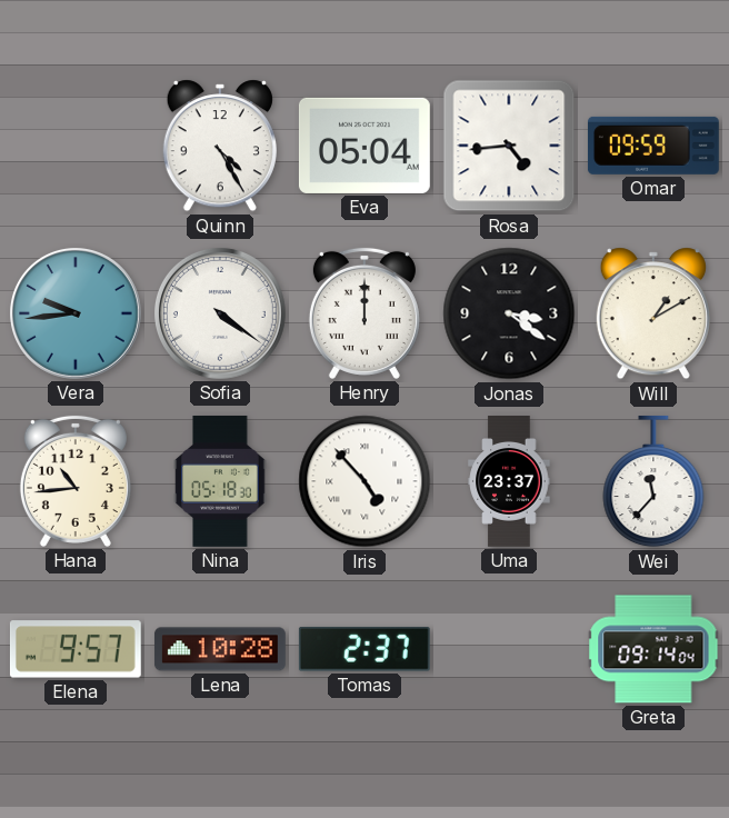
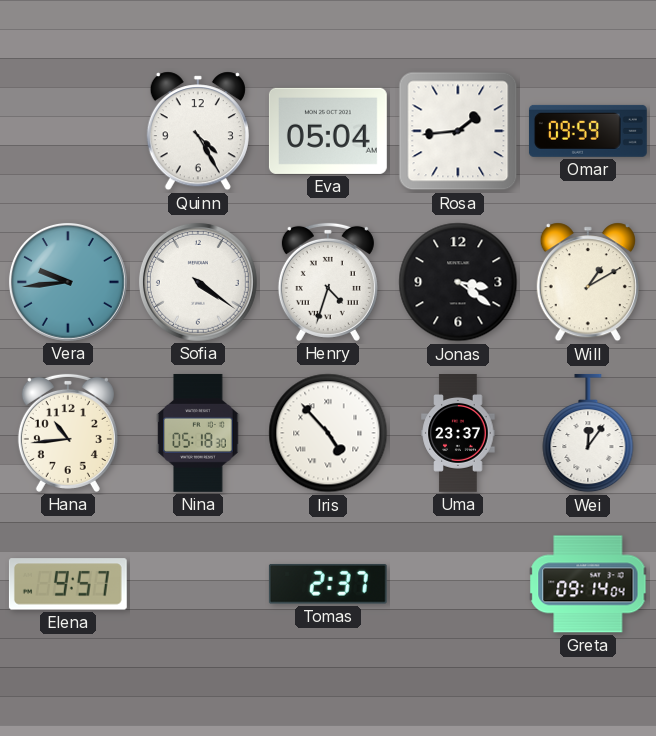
Rosa: 4:44 -> 1:44
Henry: 12:00 -> 4:33
Wei: 11:37 -> 12:06
Lena: 10:28 -> none
